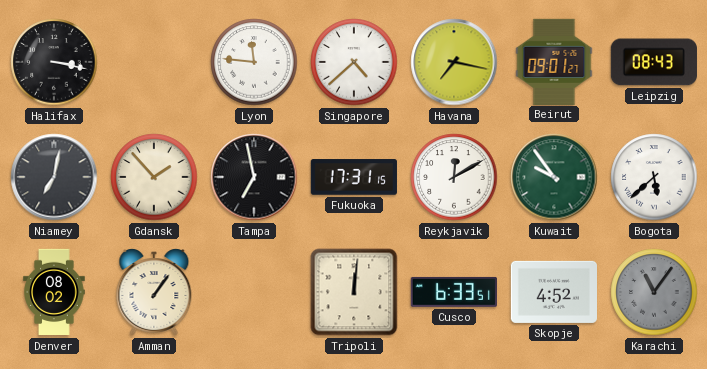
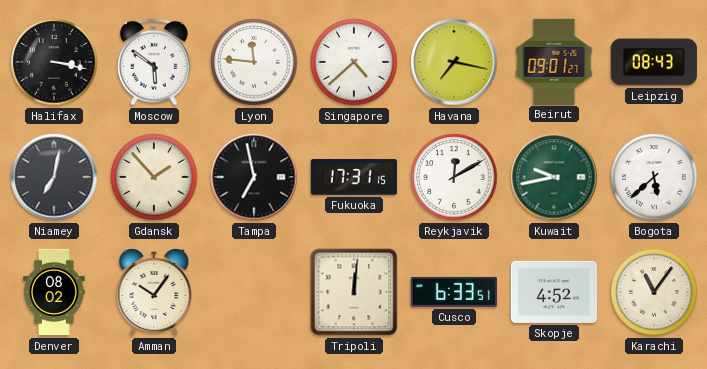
Moscow: none -> 5:51
Kuwait: 9:54 -> 9:43
Amman: 1:06 -> 10:06
Karachi dial: grey -> cream
